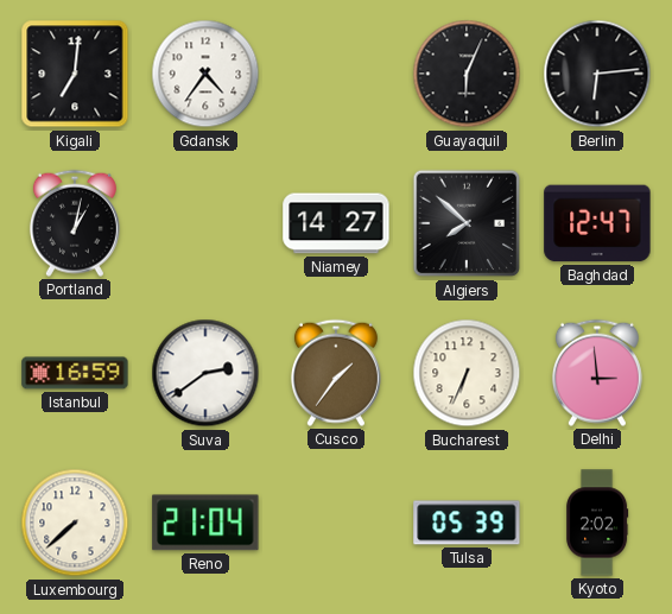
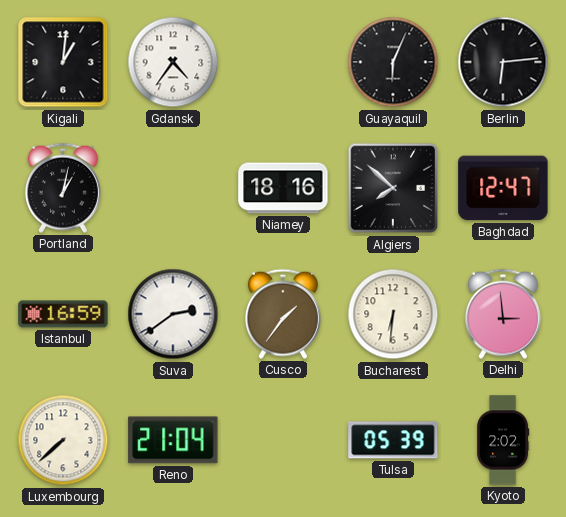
Kigali: 7:01 -> 1:01
Niamey: 14:27 -> 18:16
Bucharest: 6:34 -> 6:31
